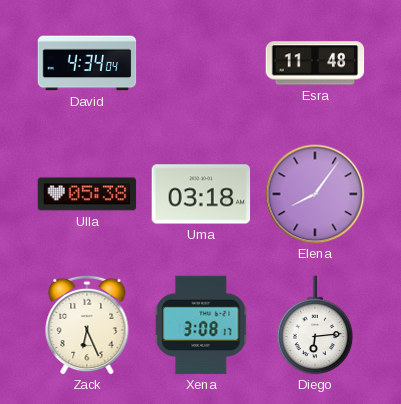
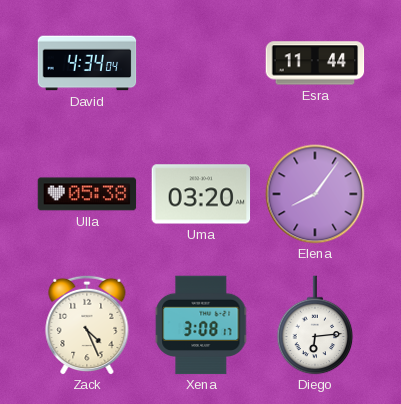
Esra: 11:48 -> 11:44
Uma: 03:18 -> 03:20
Zack: 6:26 -> 4:26
